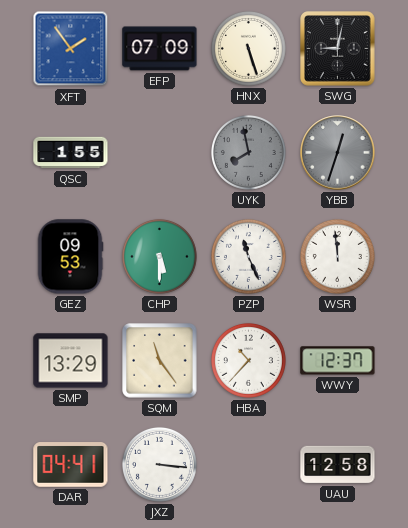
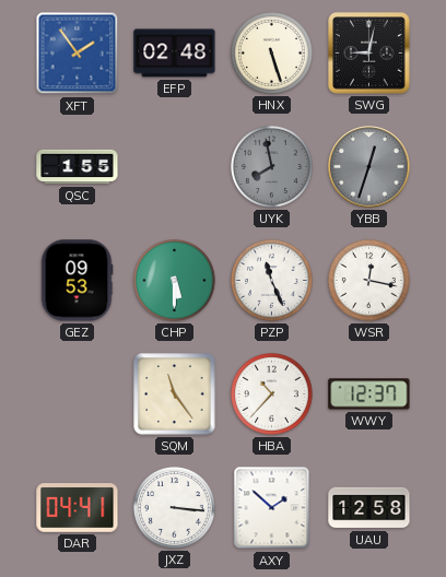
EFP: 07:09 -> 02:48
WSR: 11:59 -> 12:17
SMP: 13:29 -> none
AXY: none -> 1:52
